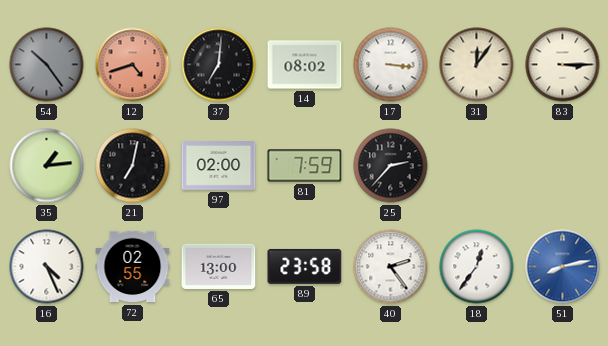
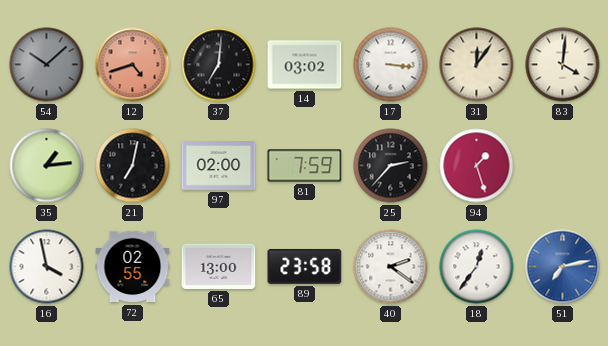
54: 10:24 -> 10:08
14: 08:02 -> 03:02
83: 3:15 -> 4:01
94: none -> 1:27
16: 4:26 -> 3:58
40: 2:24 -> 2:21
51: 8:13 -> 7:13
